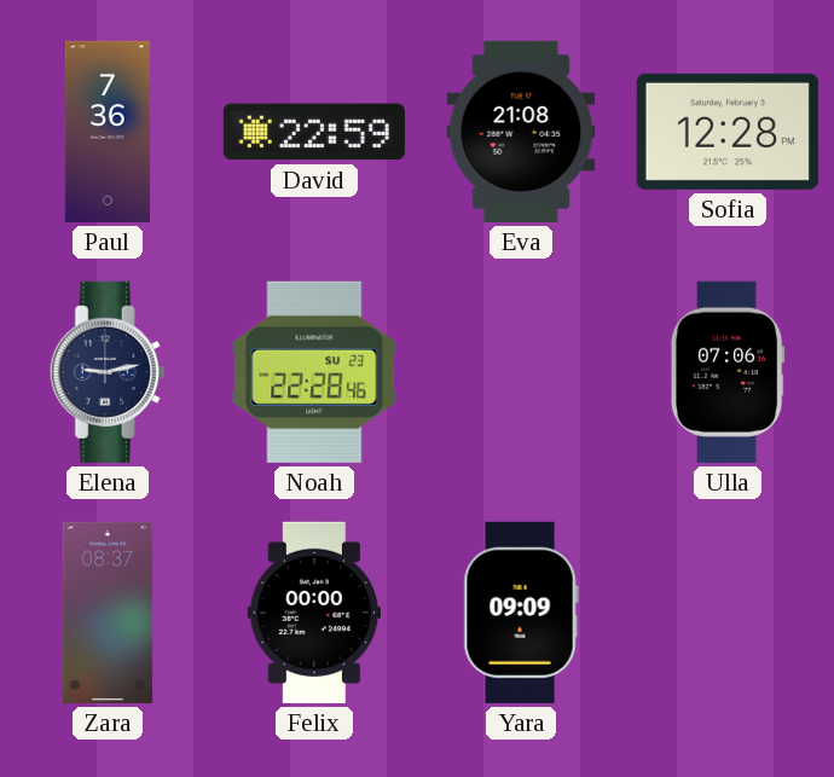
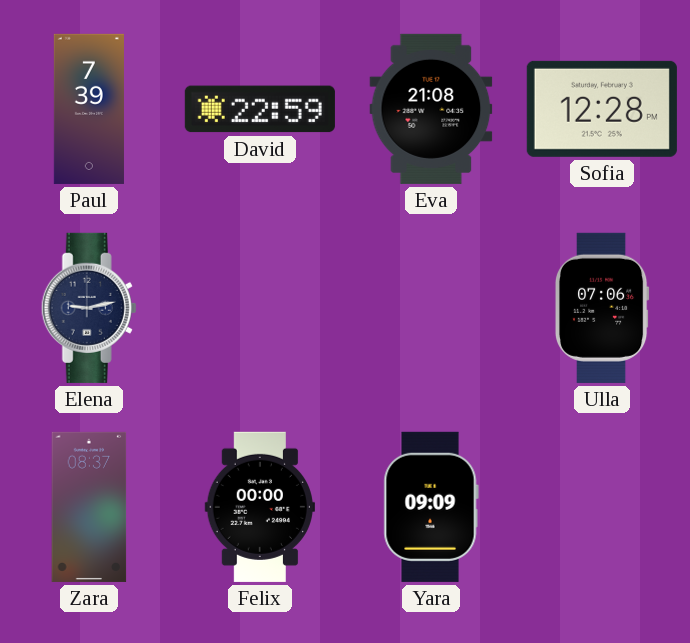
Paul: 7:36 -> 7:39
Noah: 22:28 -> none
